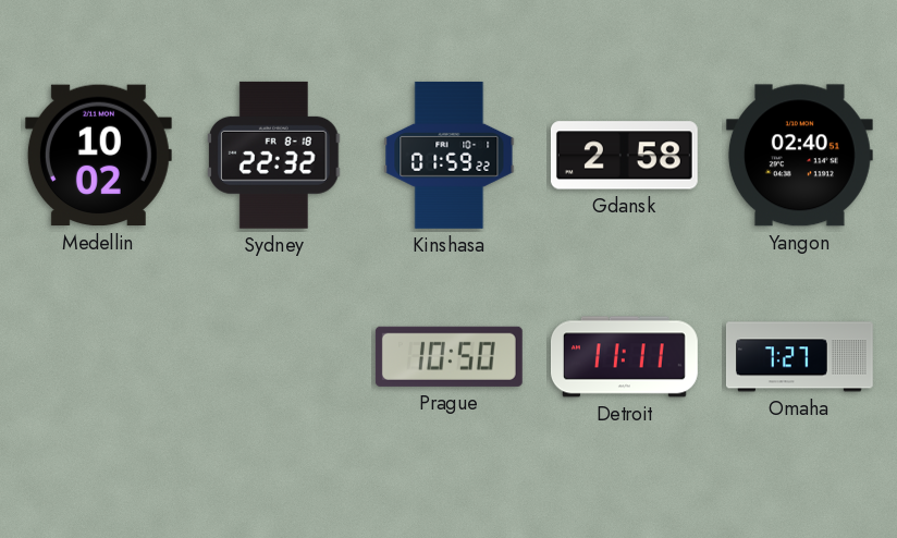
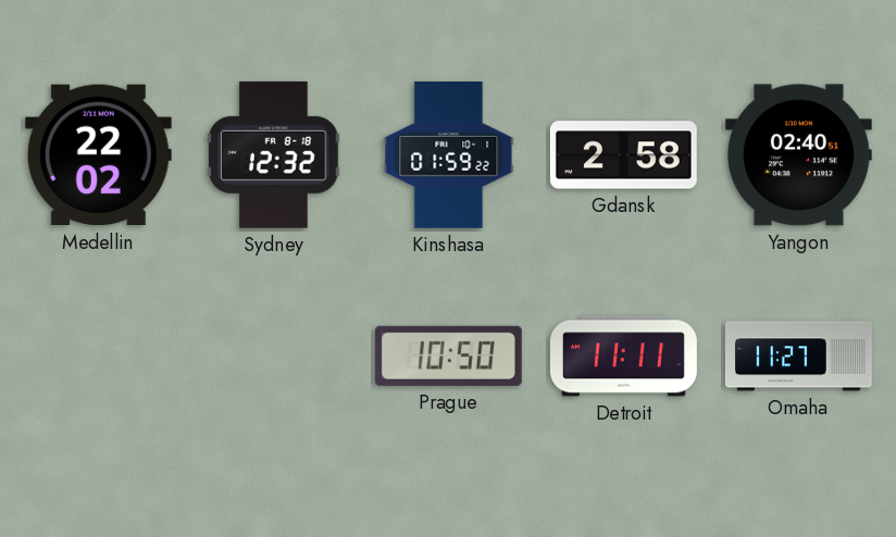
Medellin: 10:02 -> 22:02
Sydney: 22:32 -> 12:32
Omaha: 7:27 -> 11:27
